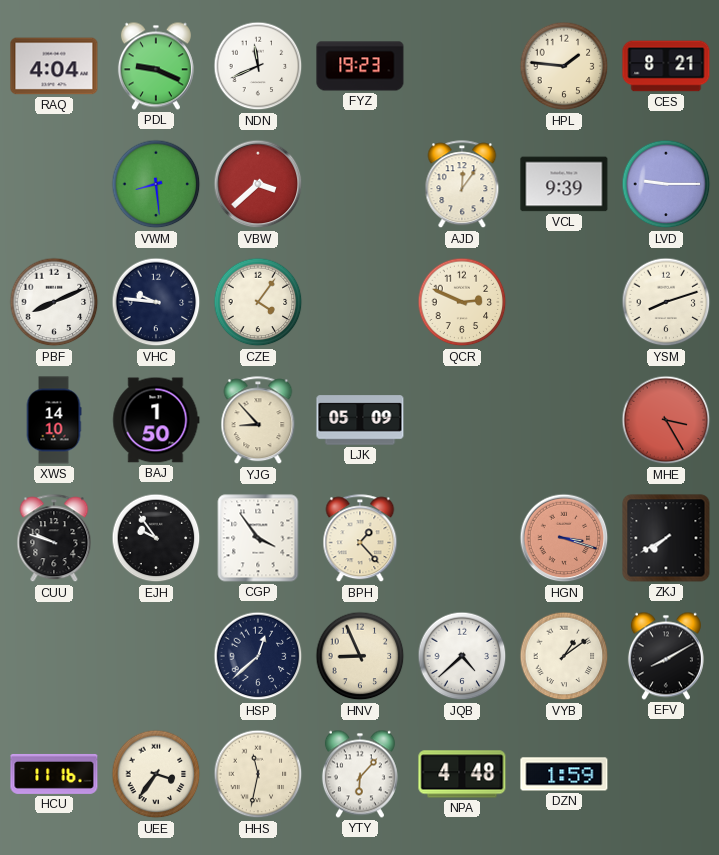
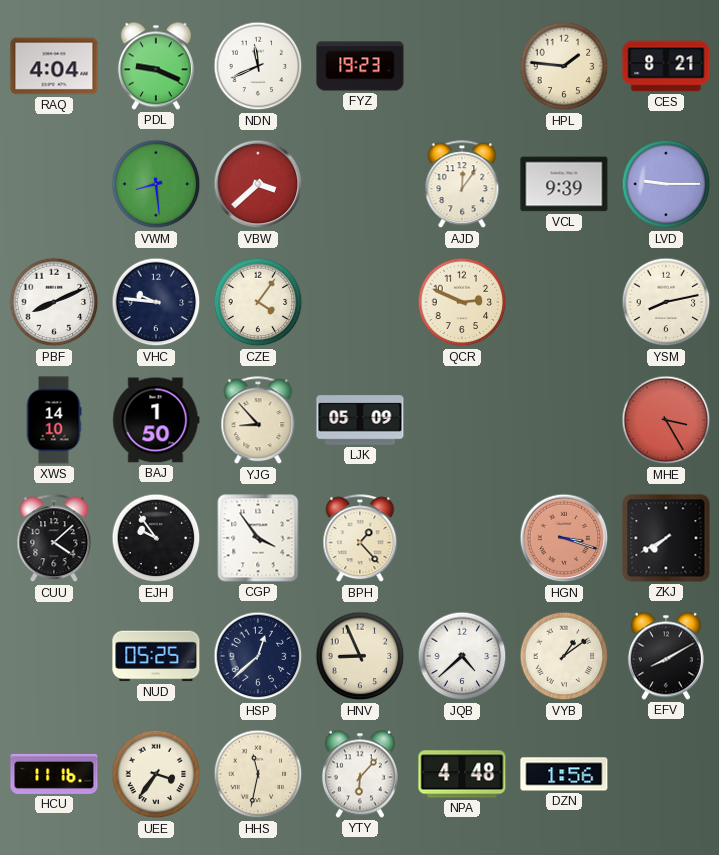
YSM: 8:12 -> 8:13
CUU: 9:48 -> 4:08
NUD: none -> 05:25
DZN: 1:59 -> 1:56
